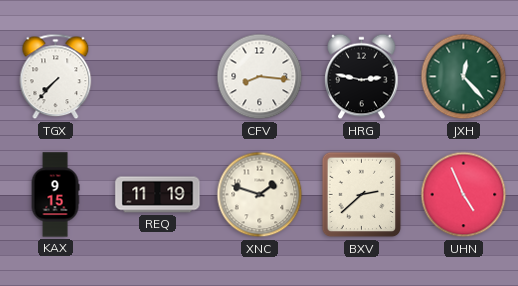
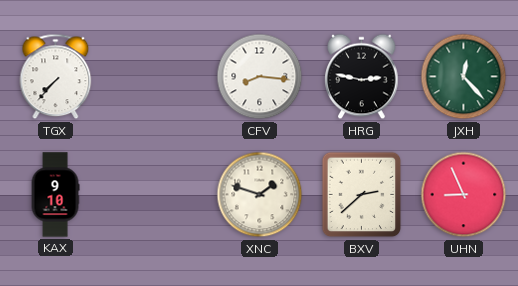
KAX: 9:15 -> 9:10
REQ: 11:19 -> none
UHN: 4:56 -> 8:56
